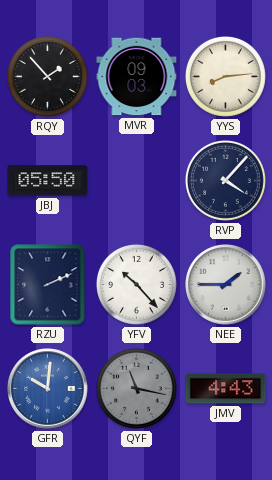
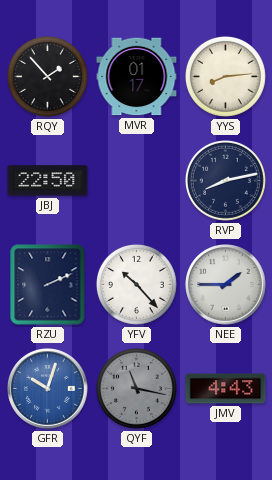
MVR: 09:03 -> 01:17
JBJ: 05:50 -> 22:50
RVP: 4:07 -> 8:13
GFR: 10:01 -> 10:03
